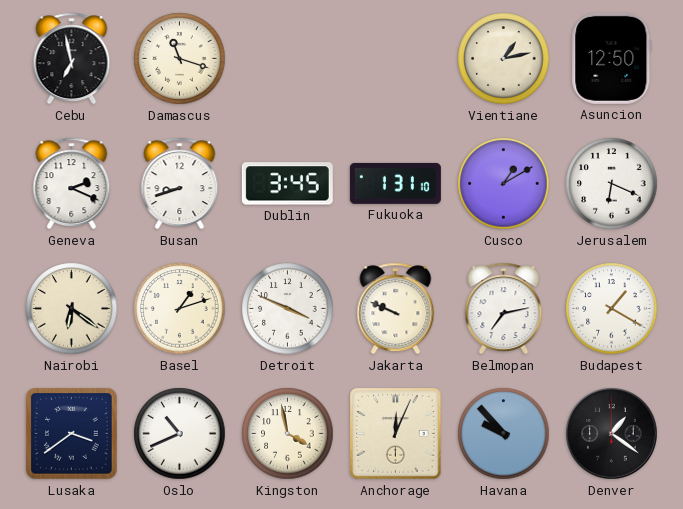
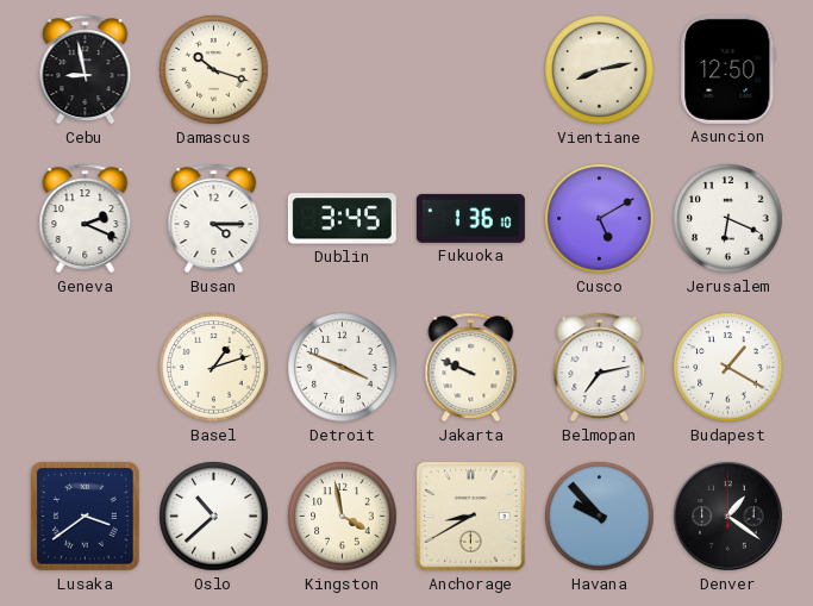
Cebu: 6:58 -> 8:58
Damascus: 11:18 -> 10:18
Vientiane: 1:13 -> 8:13
Busan: 8:42 -> 4:15
Fukuoka: 1:31 -> 1:36
Cusco: 1:10 -> 5:10
Nairobi: 6:21 -> none
Oslo: 10:41 -> 10:38
Anchorage: 12:04 -> 8:40
